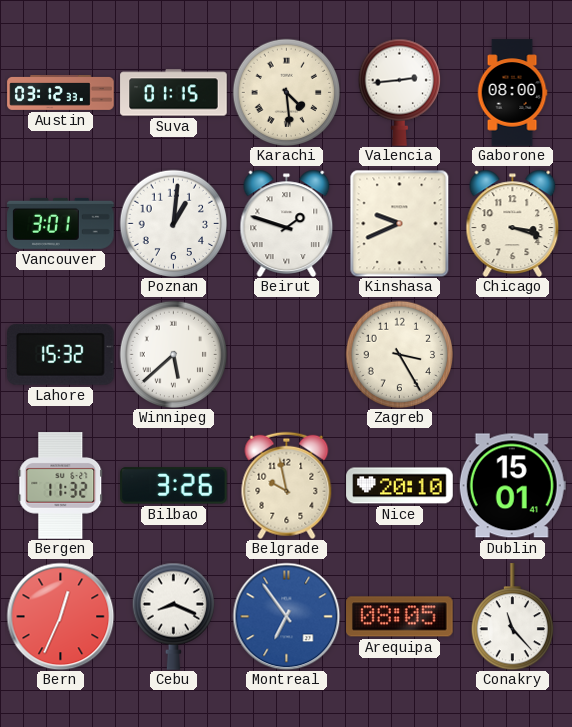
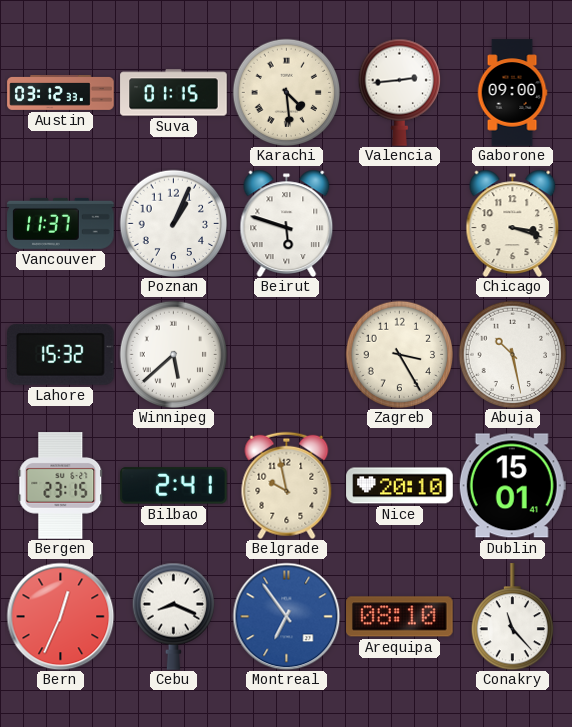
Gaborone: 08:00 -> 09:00
Vancouver: 3:01 -> 11:37
Poznan: 1:01 -> 1:04
Beirut: 1:48 -> 5:48
Kinshasa: 9:41 -> none
Abuja: none -> 10:28
Bergen: 11:32 -> 23:15
Bilbao: 3:26 -> 2:41
Arequipa: 08:05 -> 08:10
